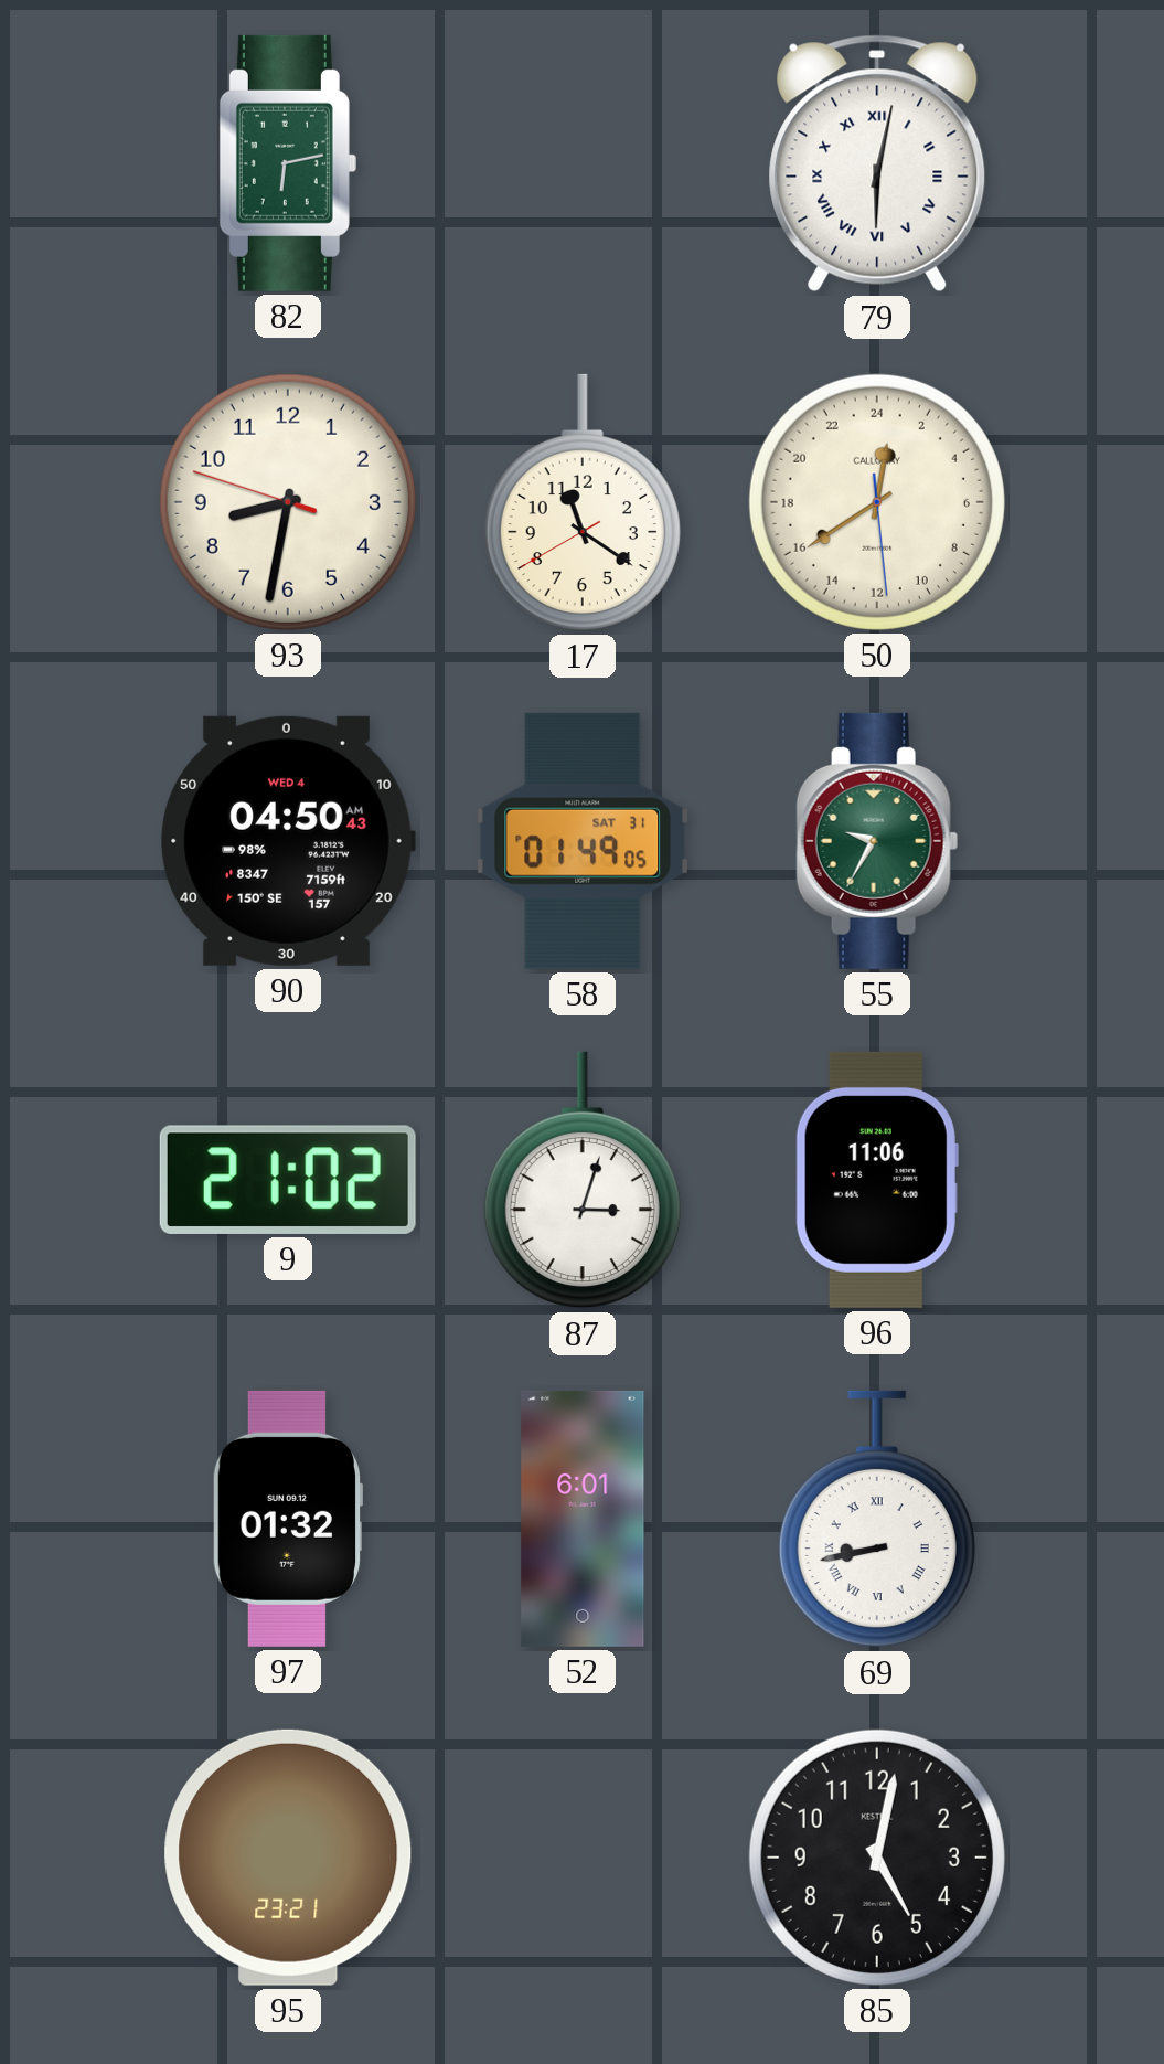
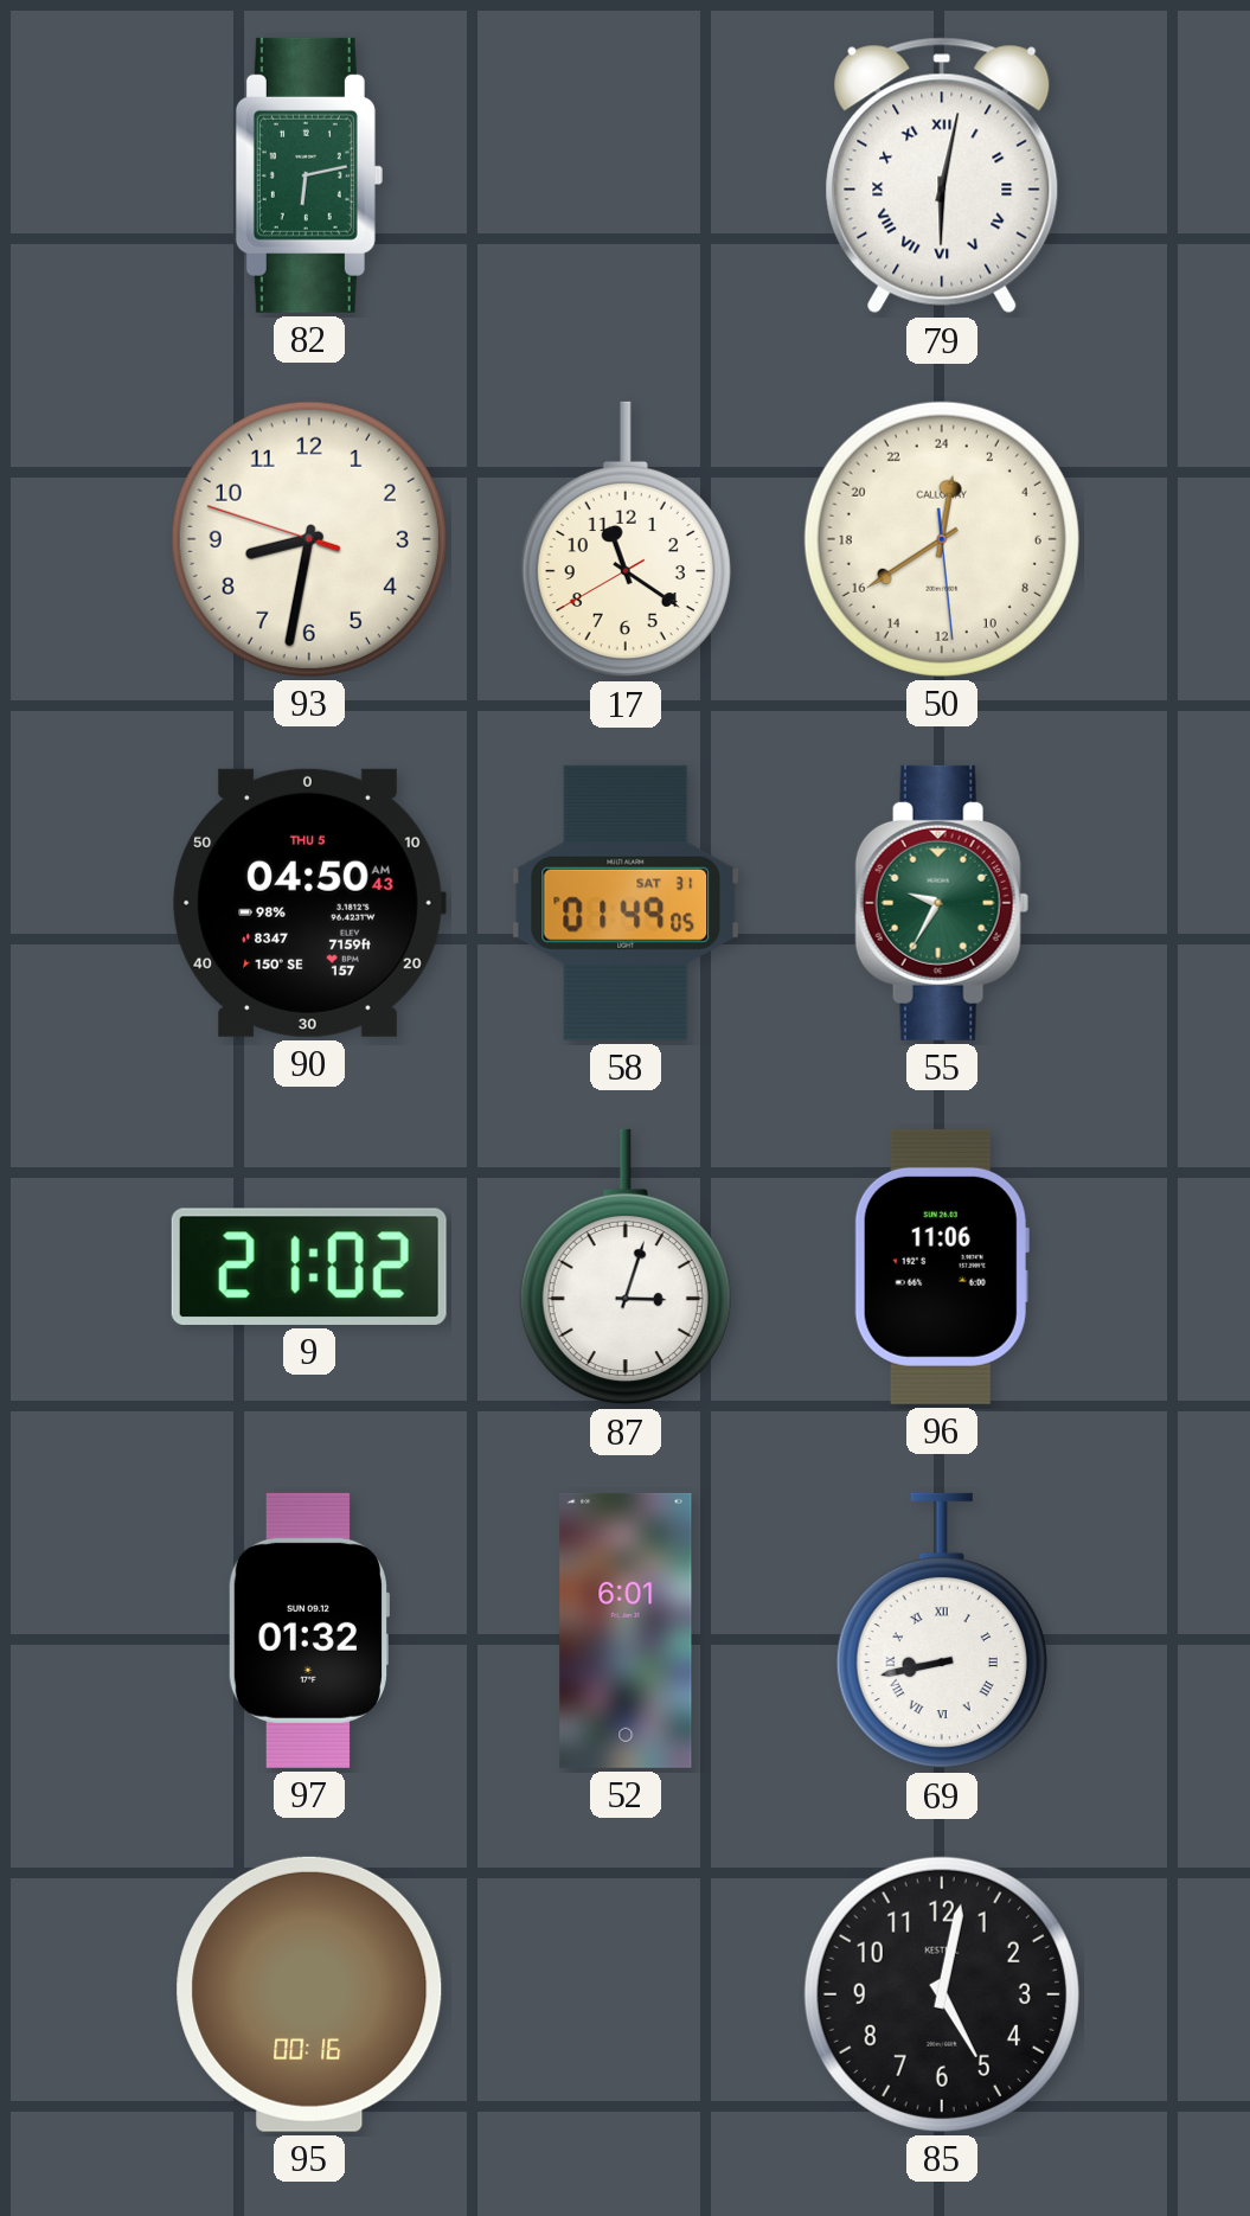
90 date: WED 4 -> THU 5
95: 23:21 -> 00:16
